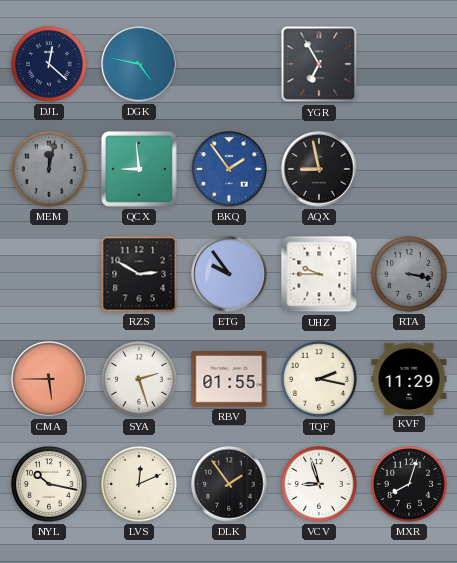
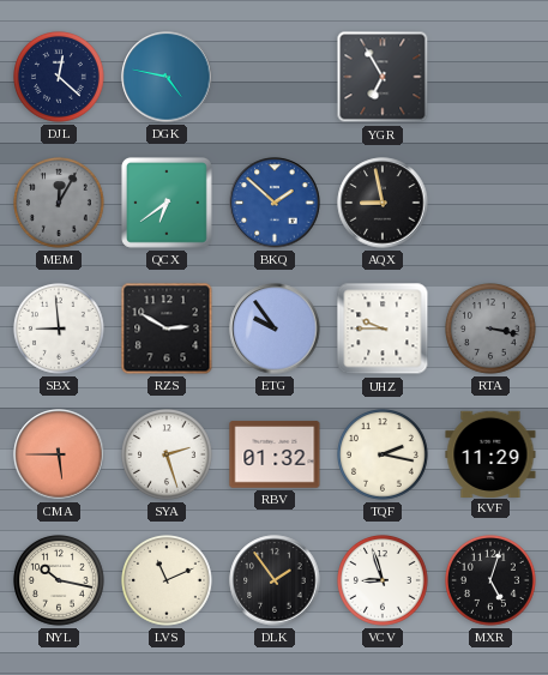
MEM: 12:02 -> 12:05
QCX: 8:59 -> 6:39
BKQ: 1:54 -> 1:52
SBX: none -> 8:59
RBV: 01:55 -> 01:32
LVS: 12:11 -> 11:11
MXR: 8:03 -> 5:03
